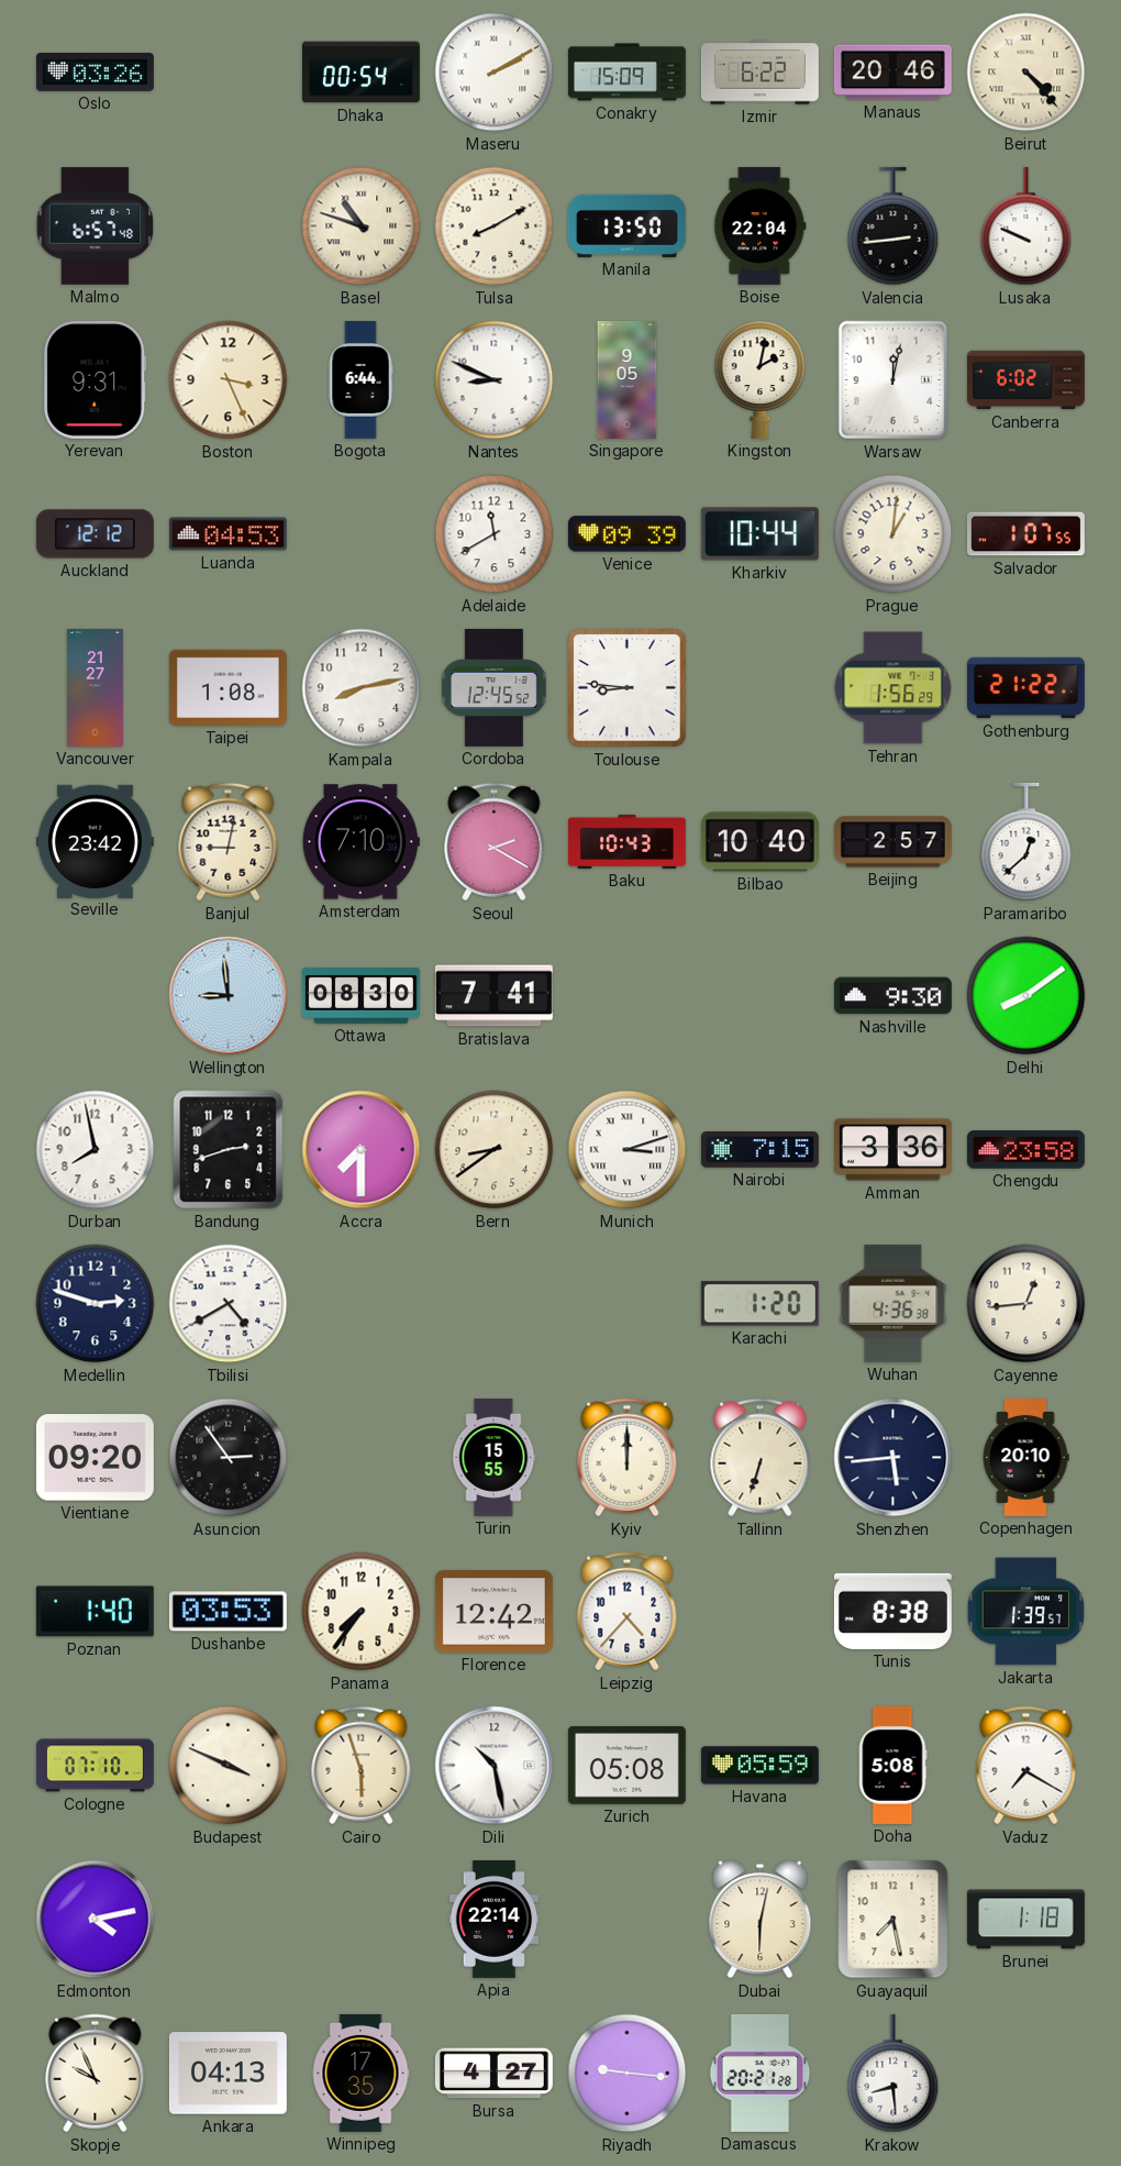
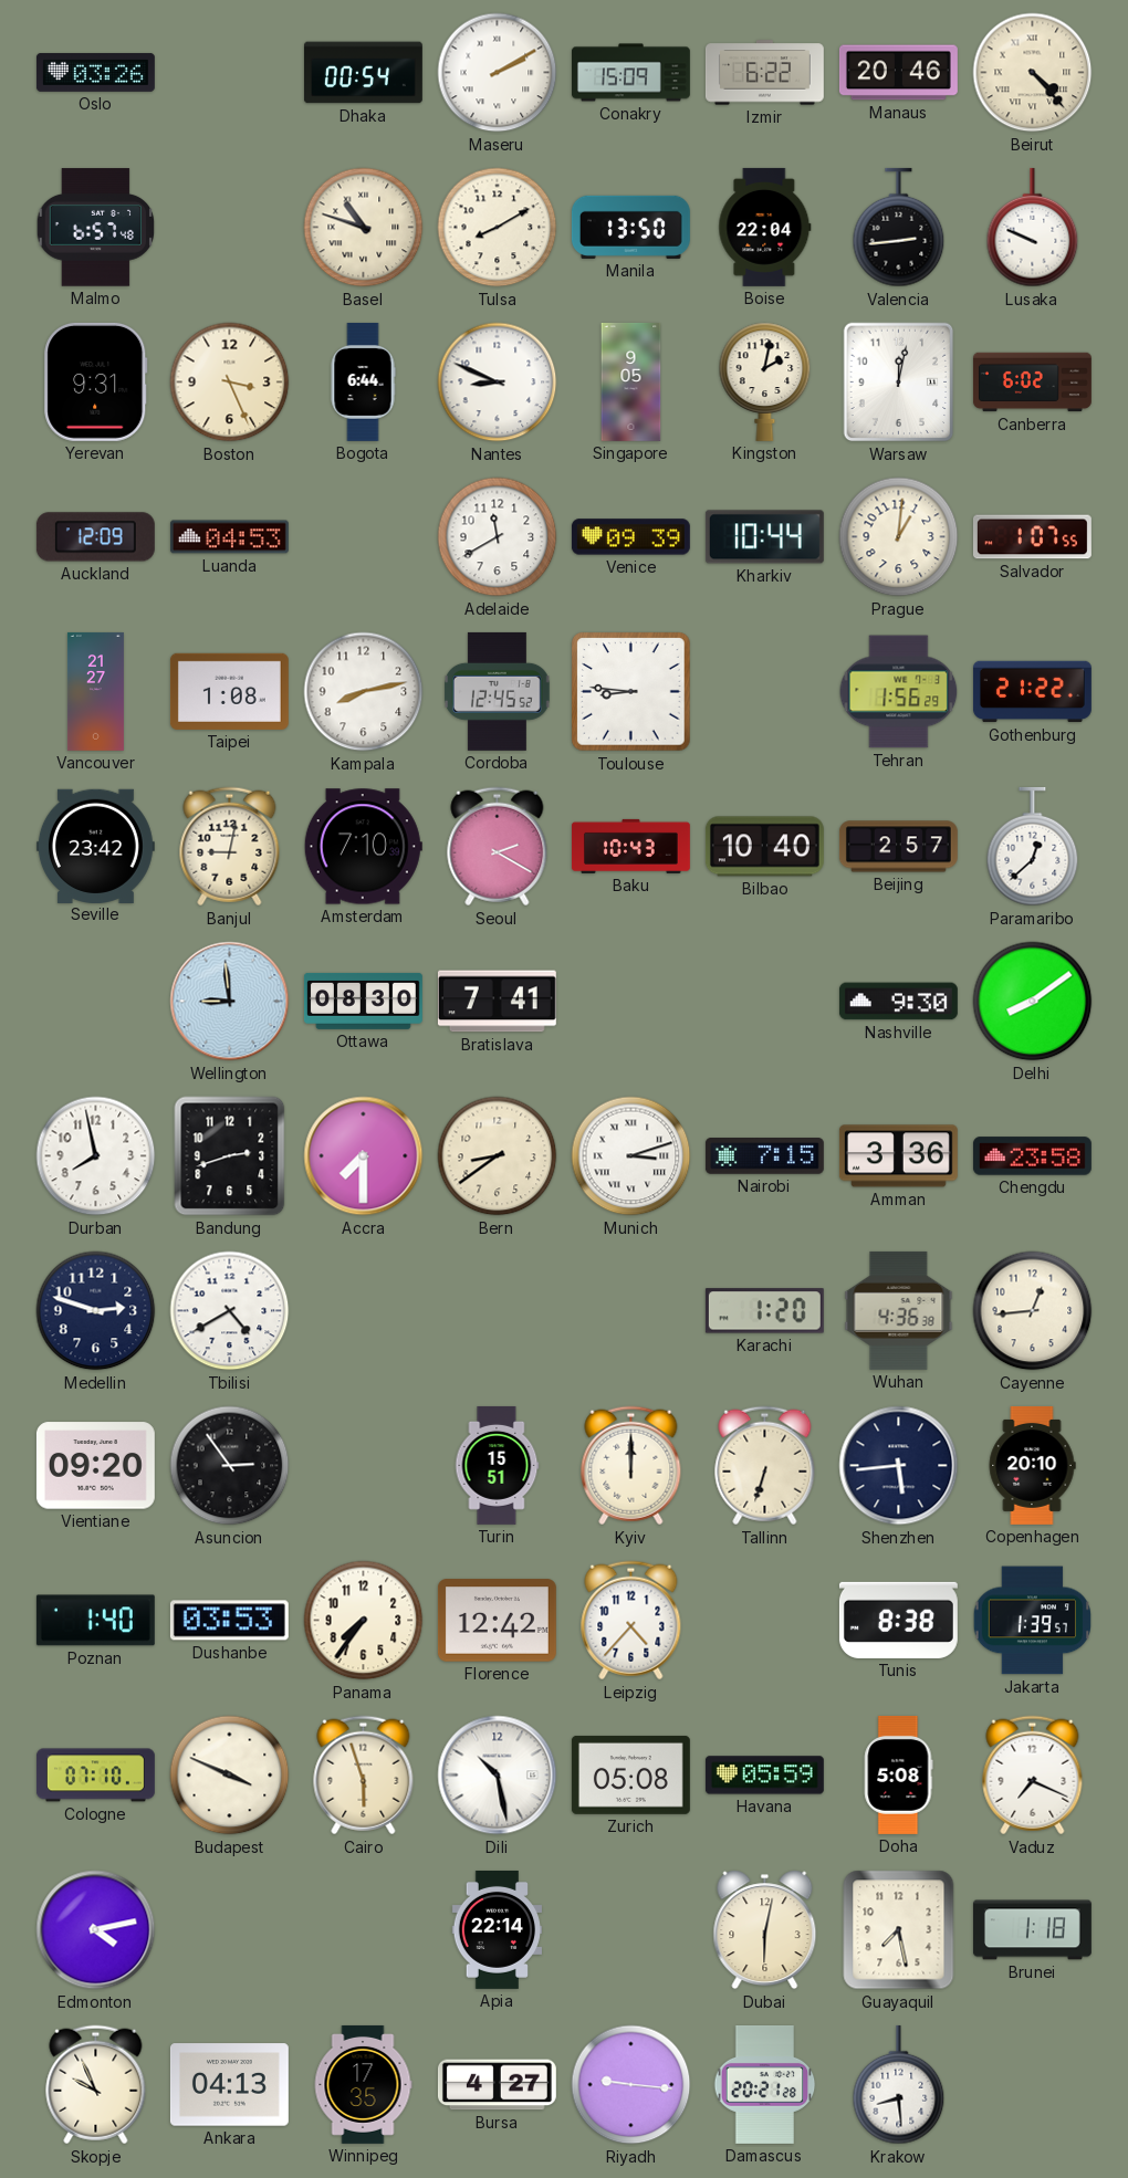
Auckland: 12:12 -> 12:09
Turin: 15:55 -> 15:51
Vaduz: 7:20 -> 7:19
